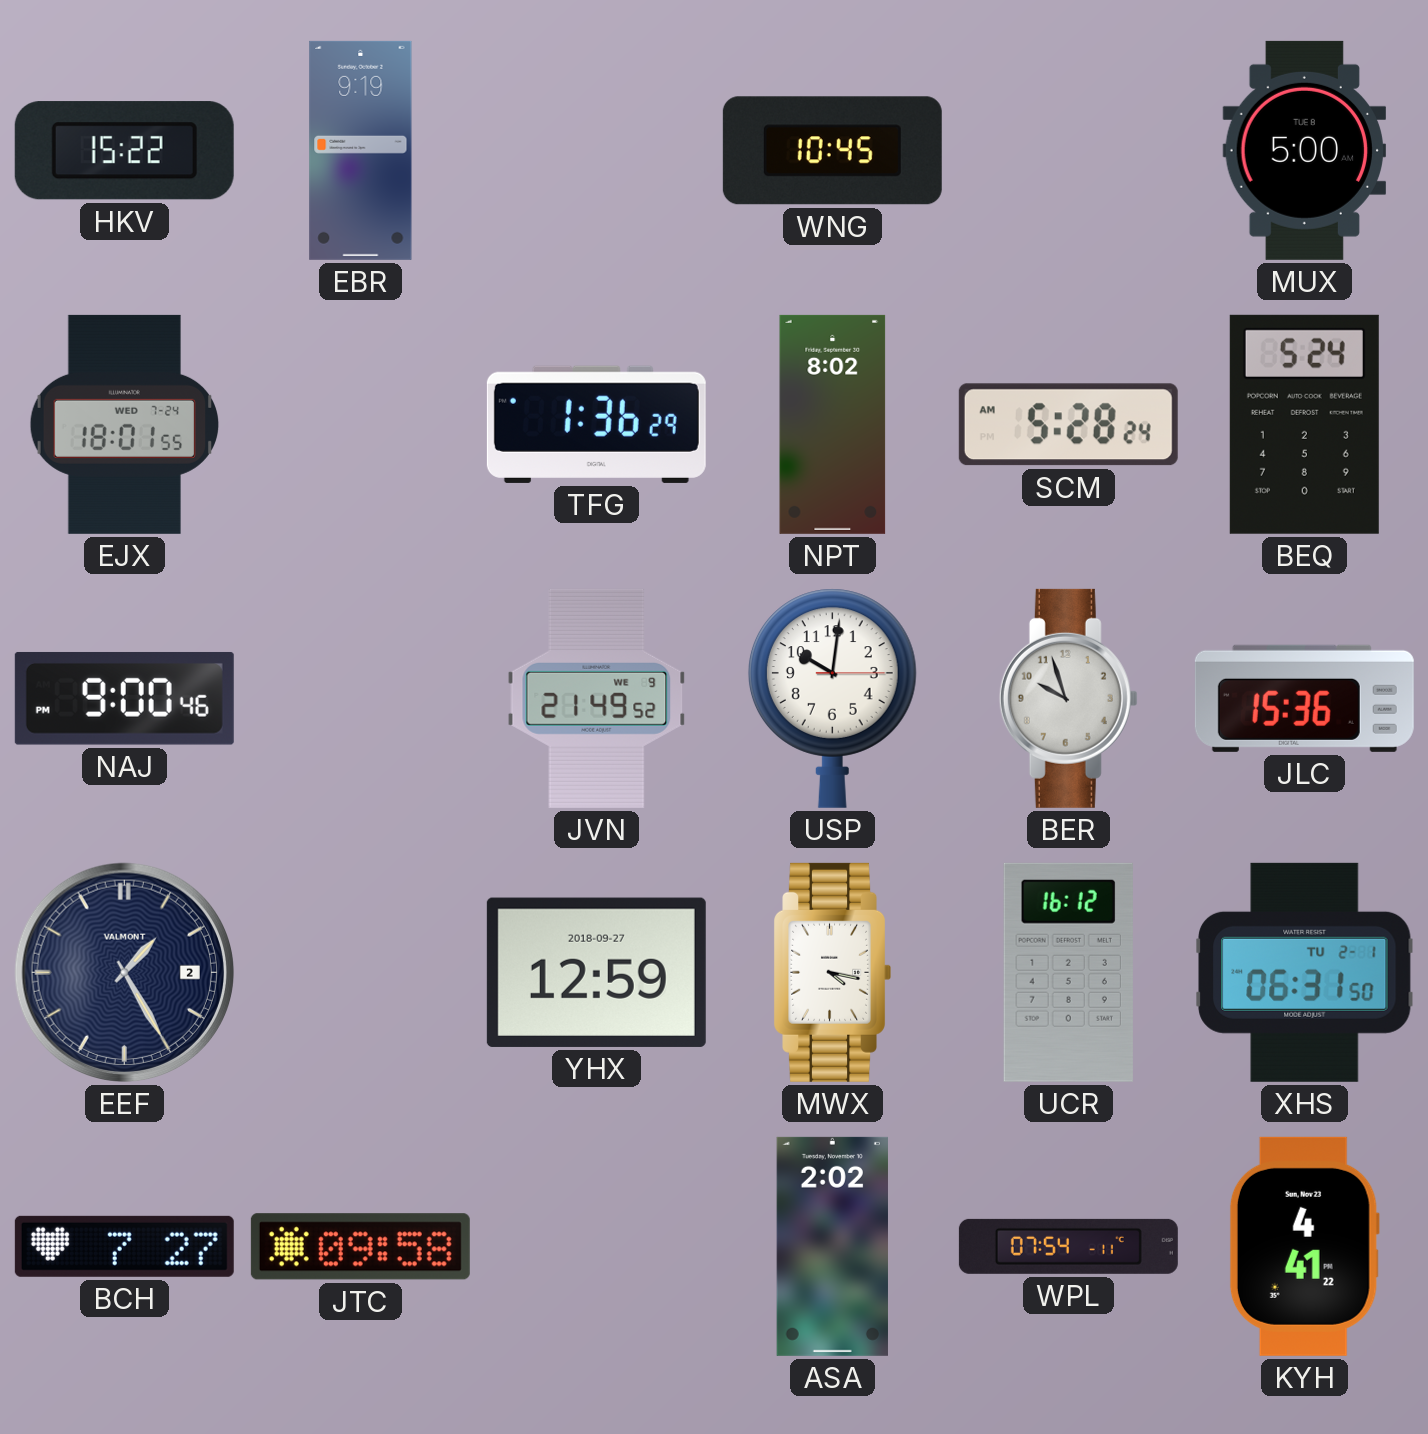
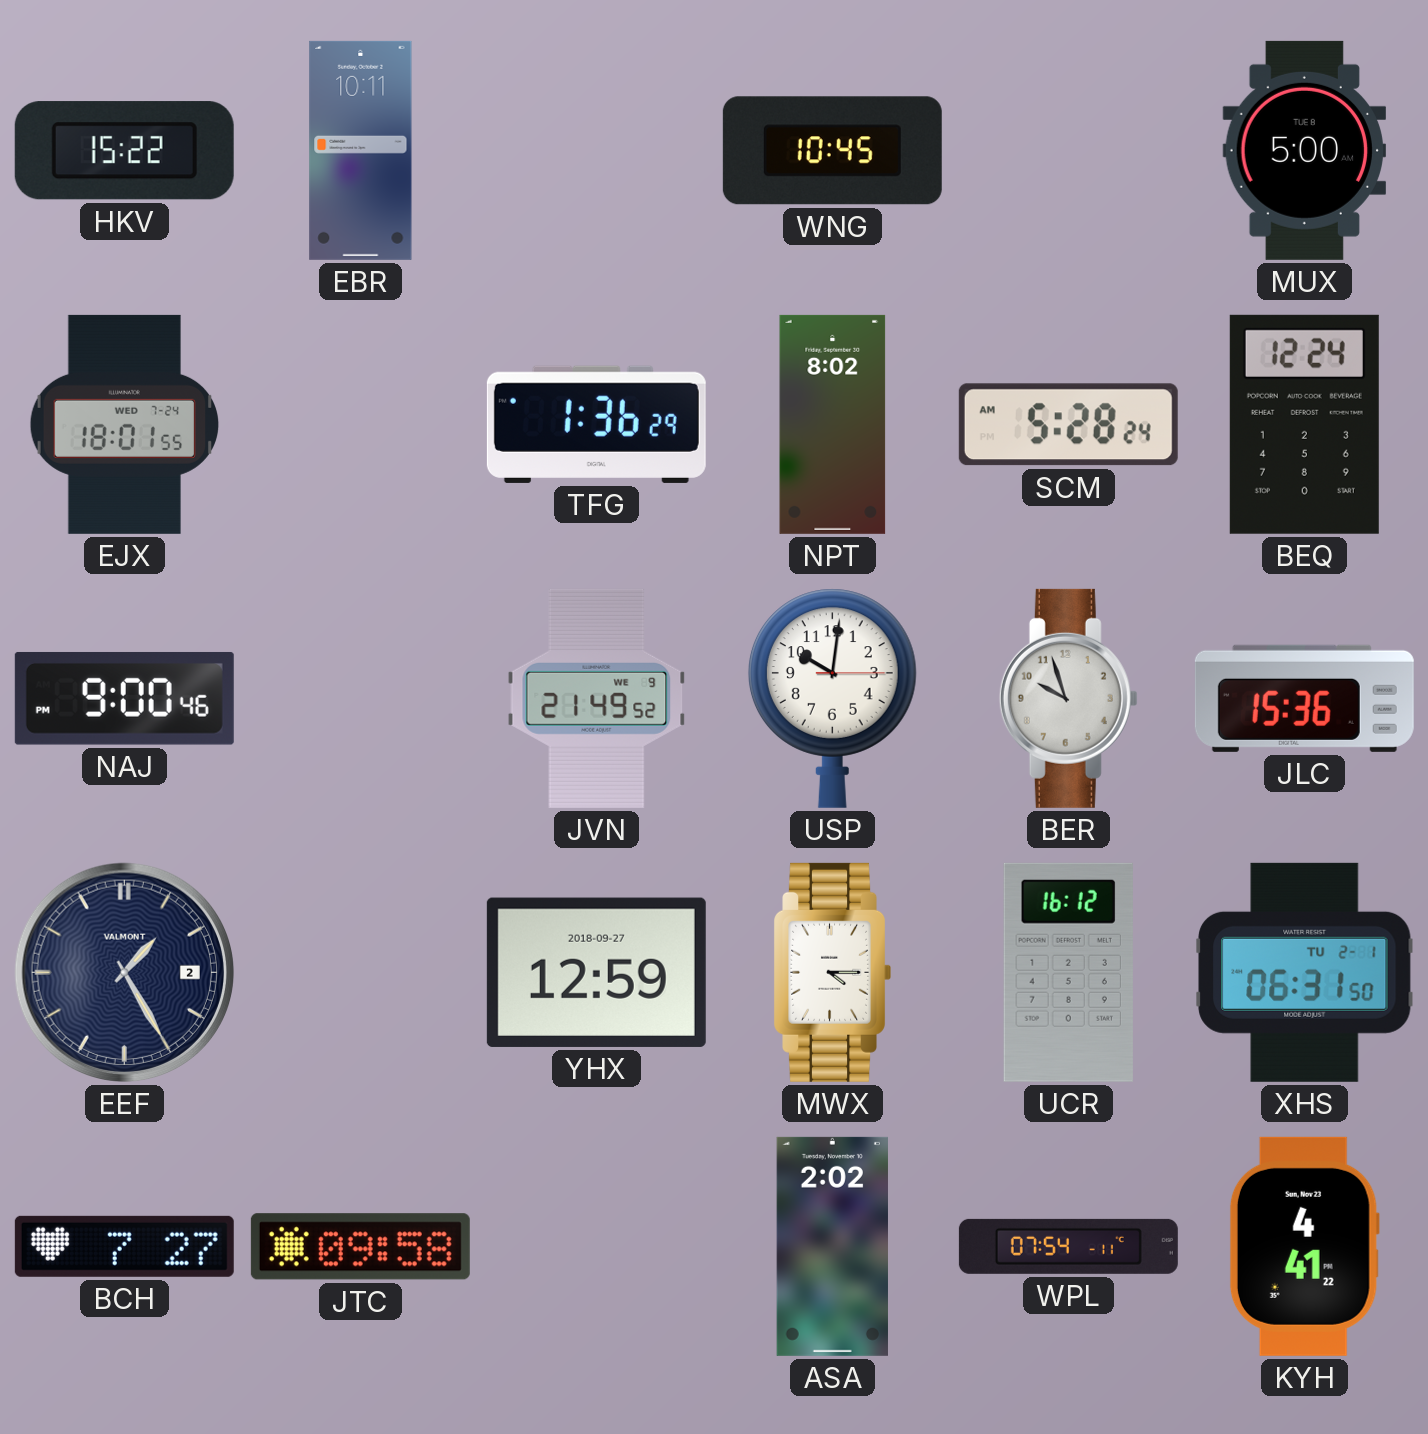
EBR: 9:19 -> 10:11
BEQ: 5:24 -> 12:24
MWX: 4:17 -> 4:15
